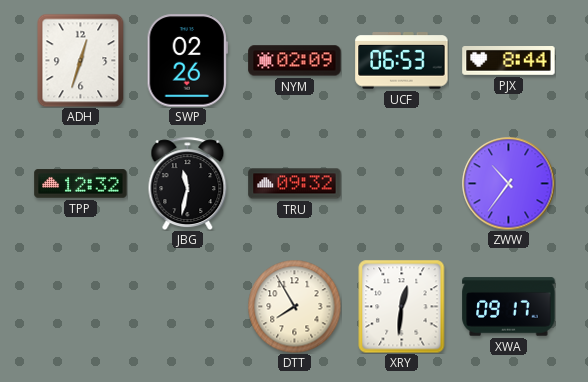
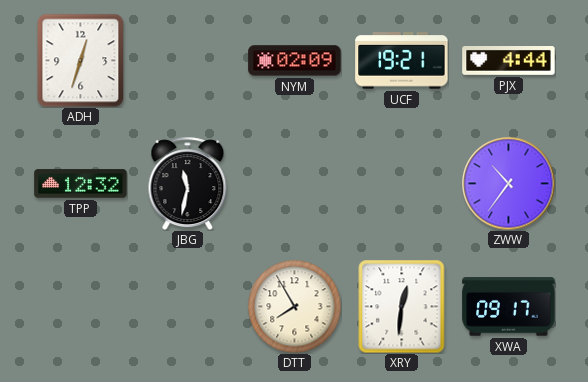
SWP: 02:26 -> none
UCF: 06:53 -> 19:21
PJX: 8:44 -> 4:44
TRU: 09:32 -> none
